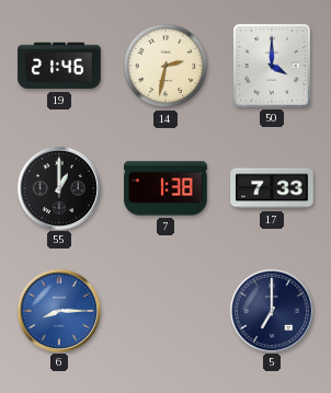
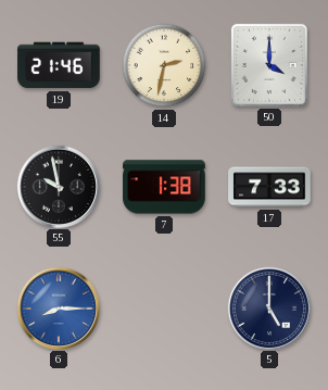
55: 1:00 -> 9:58
5: 7:00 -> 5:00
